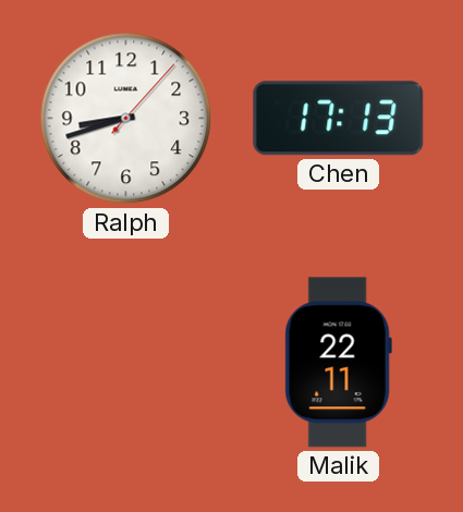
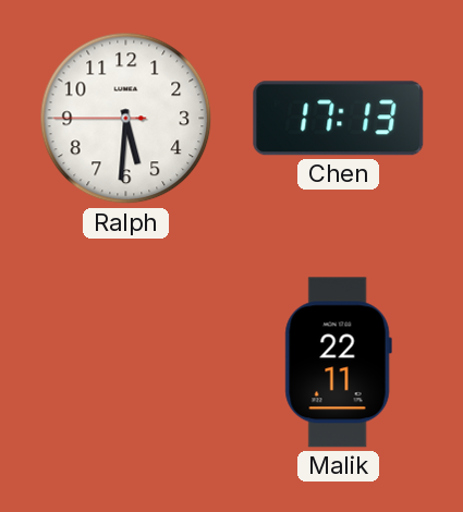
Ralph: 8:42 -> 5:30
